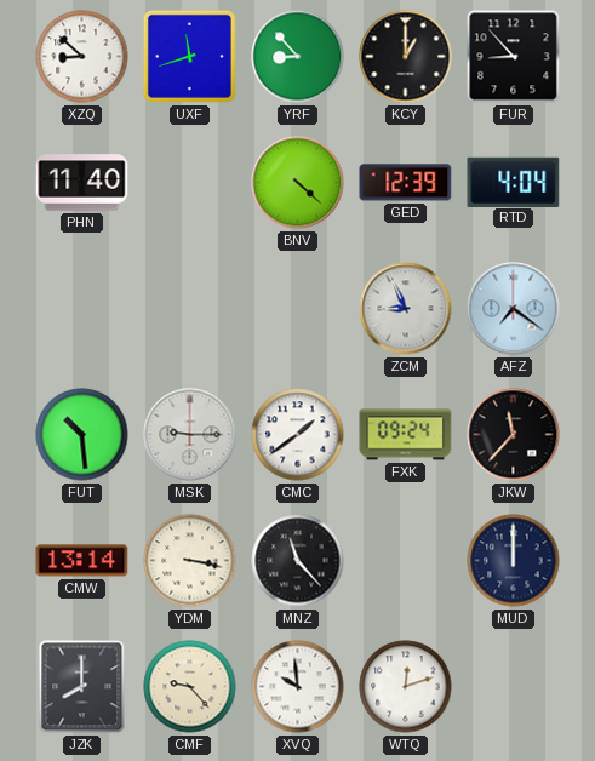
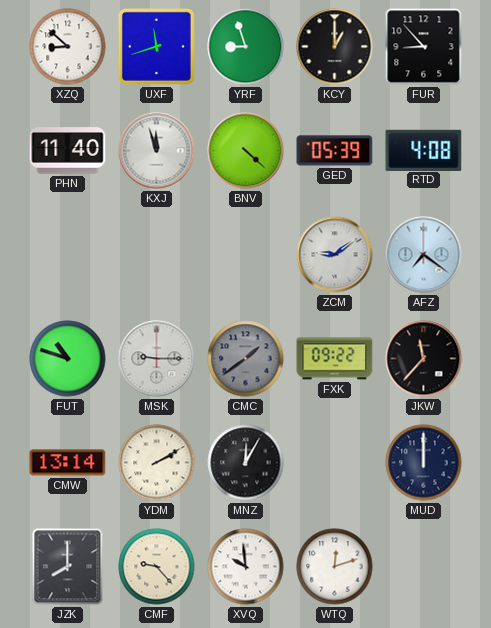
YRF: 8:53 -> 8:57
KXJ: none -> 11:57
GED: 12:39 -> 05:39
RTD: 4:04 -> 4:08
ZCM: 8:56 -> 9:09
FUT: 10:29 -> 10:48
CMC dial: white -> grey
FXK: 09:24 -> 09:22
YDM: 3:17 -> 2:10
MNZ: 11:23 -> 12:05
